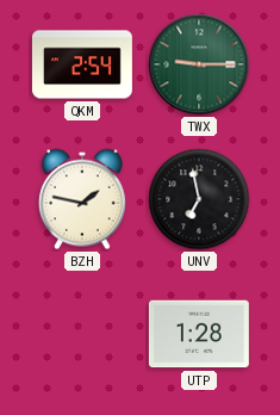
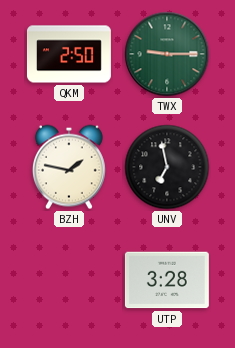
QKM: 2:54 -> 2:50
UTP: 1:28 -> 3:28
